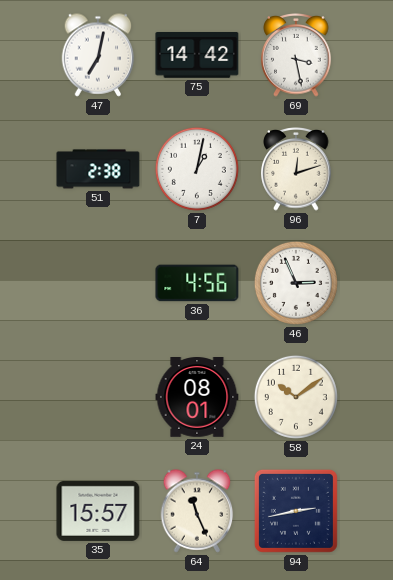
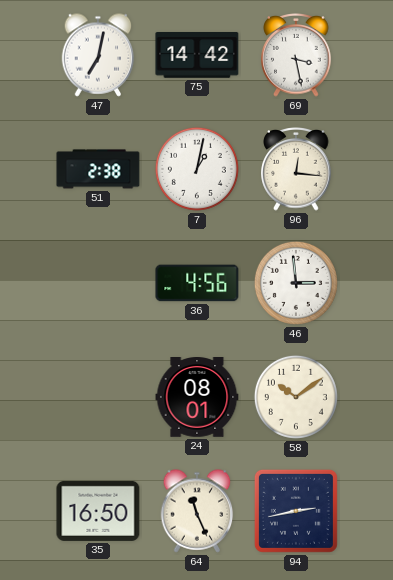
96: 12:12 -> 12:16
46: 2:56 -> 2:59
35: 15:57 -> 16:50
